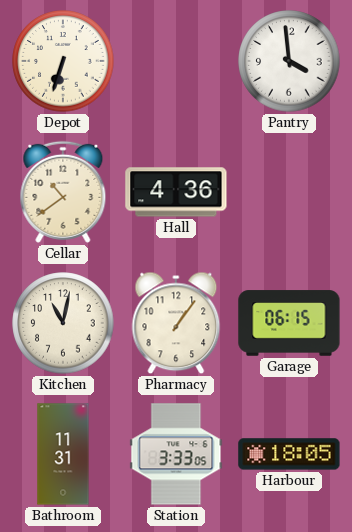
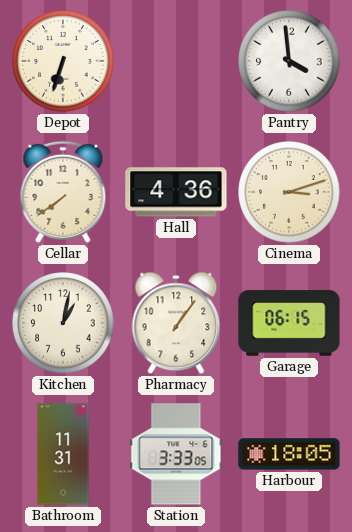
Cellar: 10:39 -> 7:39
Cinema: none -> 3:12
Kitchen: 11:02 -> 1:02
